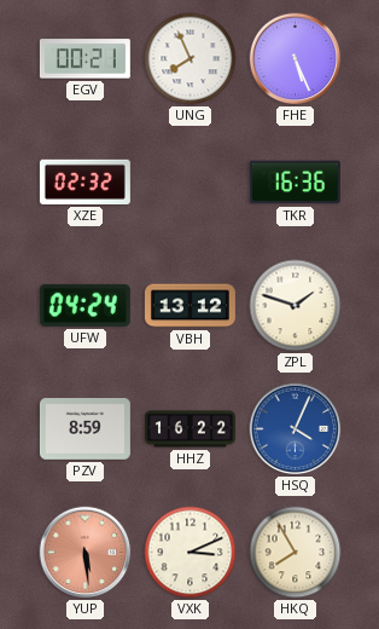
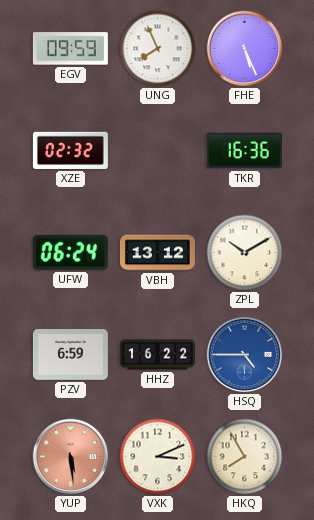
EGV: 00:21 -> 09:59
UFW: 04:24 -> 06:24
ZPL: 1:48 -> 10:10
PZV: 8:59 -> 6:59
HSQ: 4:04 -> 4:45
